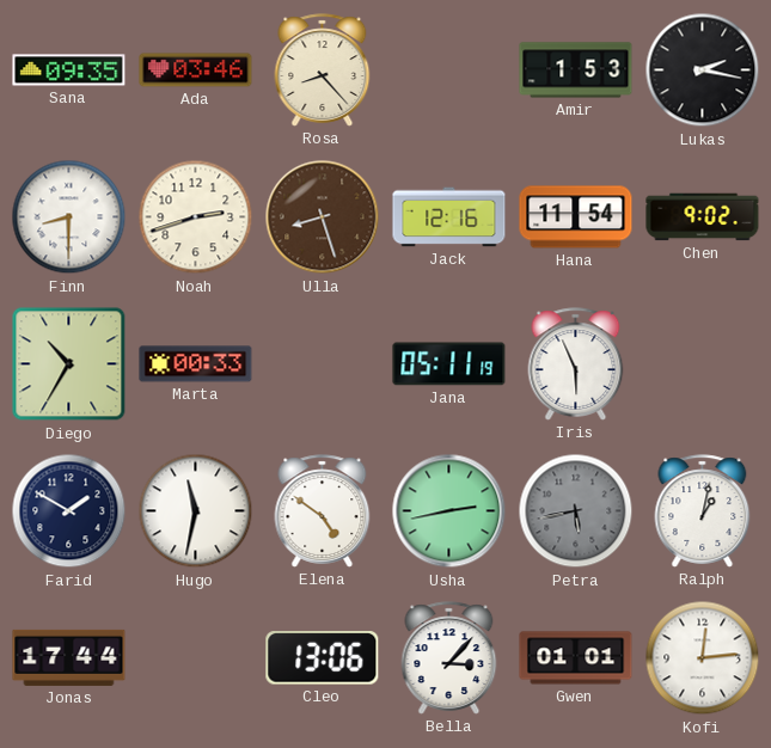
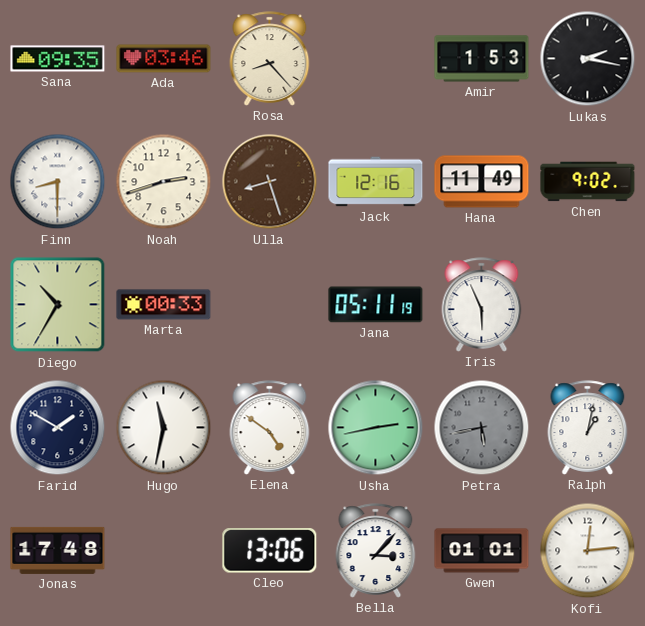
Hana: 11:54 -> 11:49
Jonas: 17:44 -> 17:48
